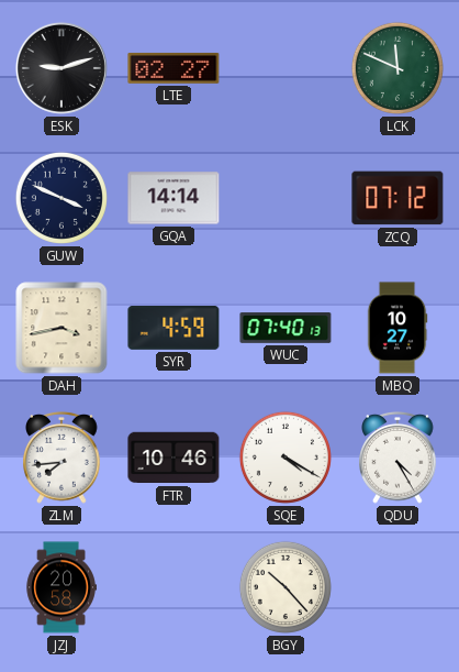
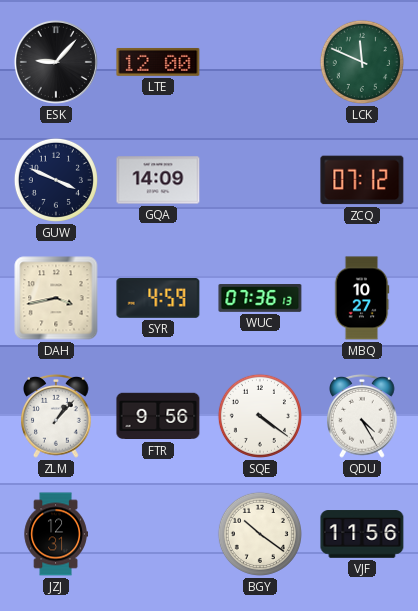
ESK: 9:12 -> 9:07
LTE: 02:27 -> 12:00
GQA: 14:14 -> 14:09
WUC: 07:40 -> 07:36
ZLM: 7:44 -> 1:07
FTR: 10:46 -> 9:56
SQE: 4:20 -> 4:21
JZJ: 20:58 -> 12:31
BGY: 10:23 -> 10:21
VJF: none -> 11:56
